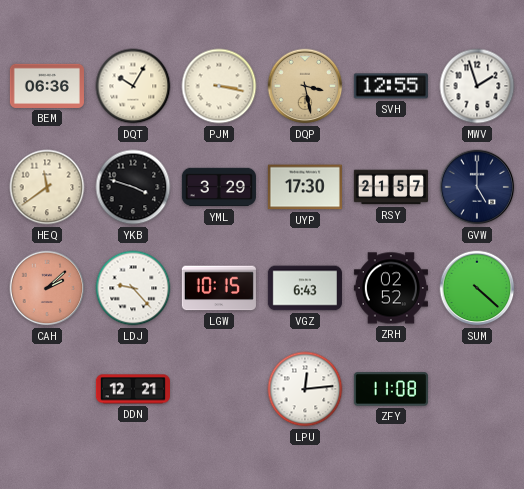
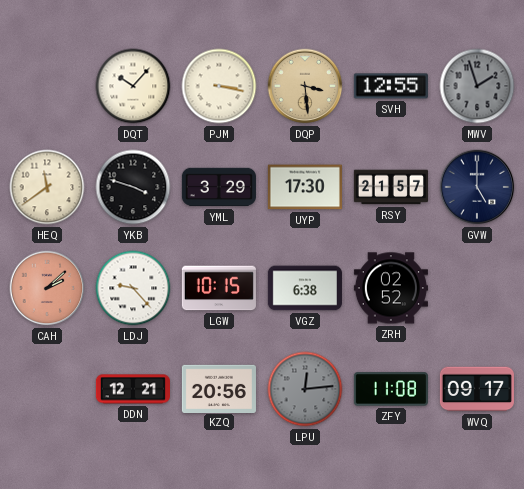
BEM: 06:36 -> none
DQT: 10:05 -> 10:07
DQP: 3:28 -> 3:29
MWV dial: white -> grey
VGZ: 6:43 -> 6:38
SUM: 4:22 -> none
KZQ: none -> 20:56
LPU dial: white -> grey
WVQ: none -> 09:17
